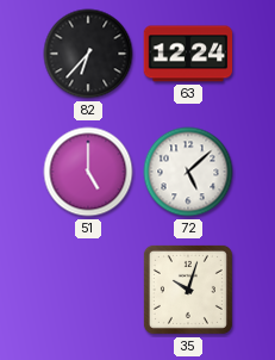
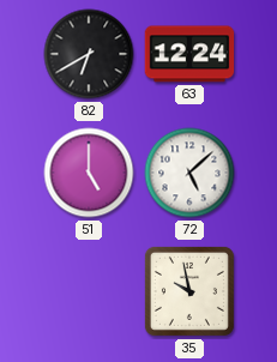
82: 6:37 -> 6:40
35: 10:03 -> 9:58
